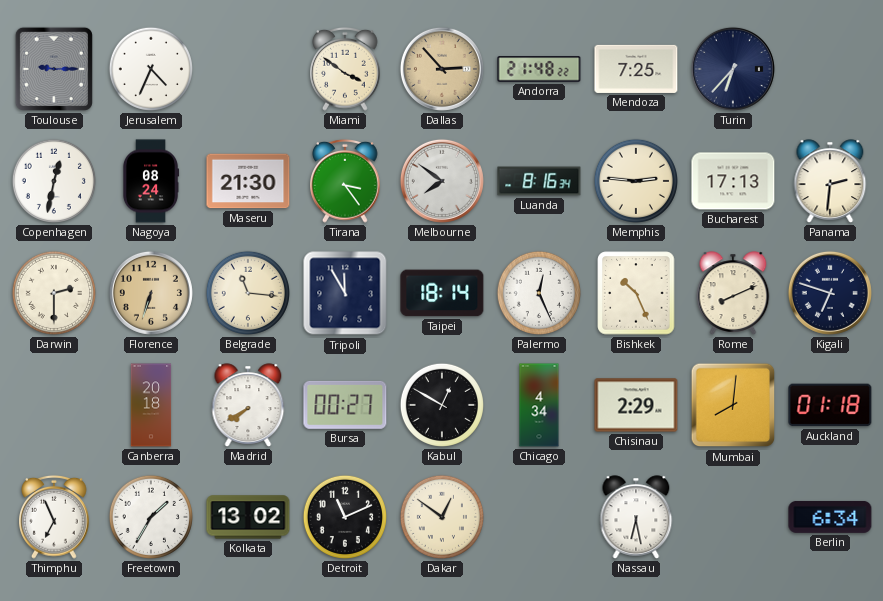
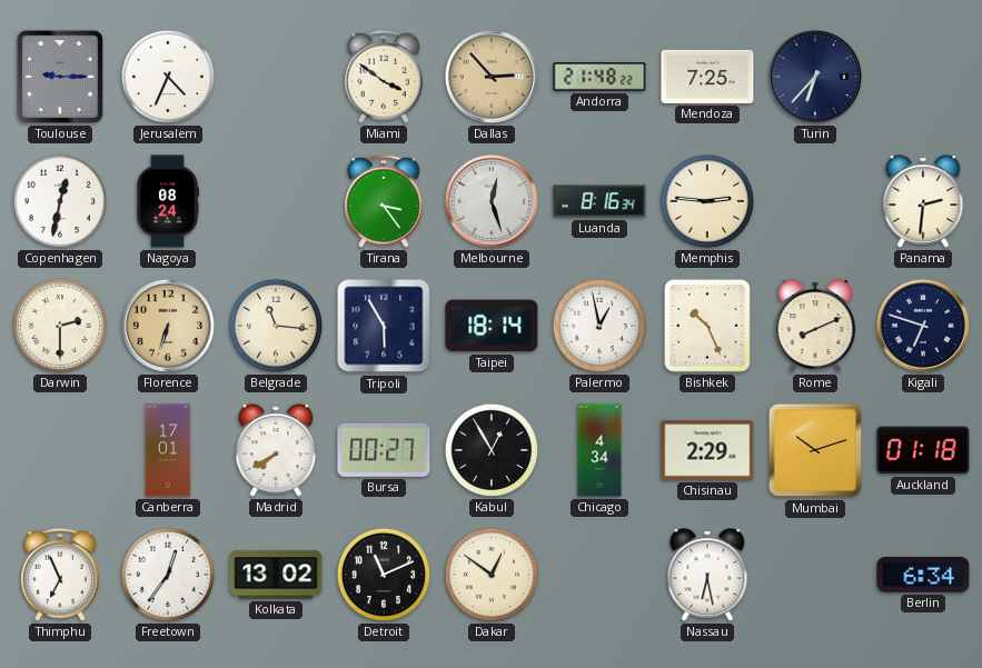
Maseru: 21:30 -> none
Melbourne: 7:51 -> 12:27
Bucharest: 17:13 -> none
Tripoli: 11:55 -> 5:55
Palermo: 12:26 -> 12:58
Canberra: 20:18 -> 17:01
Kabul: 12:50 -> 12:55
Mumbai: 8:01 -> 10:12
Freetown: 1:35 -> 12:36
